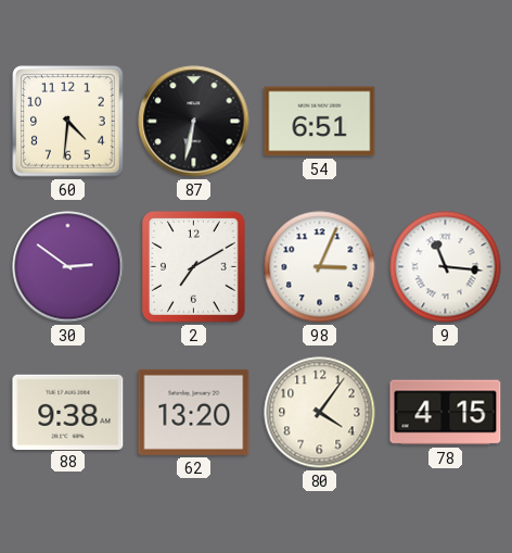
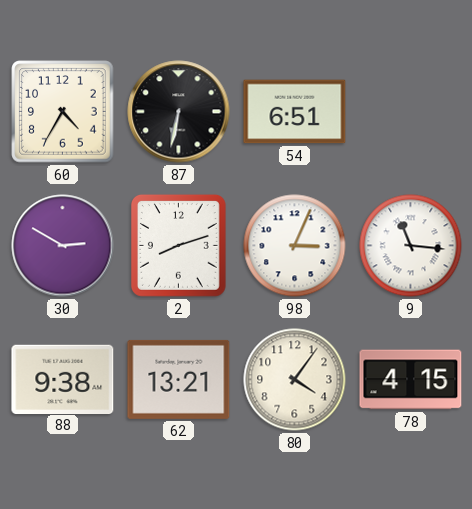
60: 4:31 -> 4:35
30: 2:51 -> 2:50
2: 7:10 -> 8:12
62: 13:20 -> 13:21
